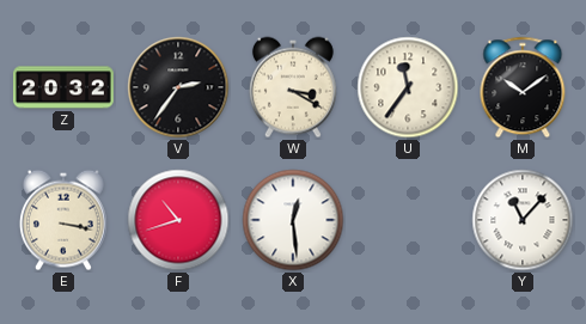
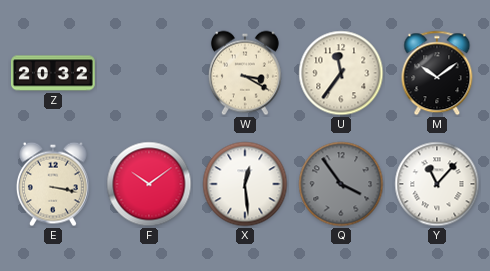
V: 2:36 -> none
F: 10:42 -> 10:09
Q: none -> 3:54
